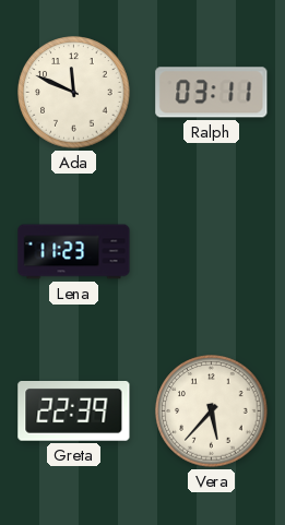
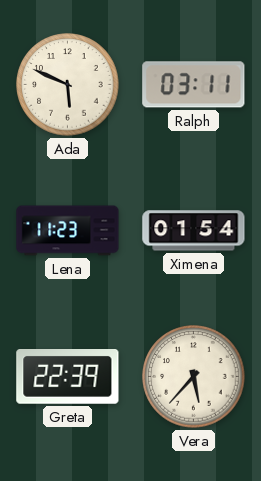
Ada: 11:49 -> 5:49
Ximena: none -> 01:54
